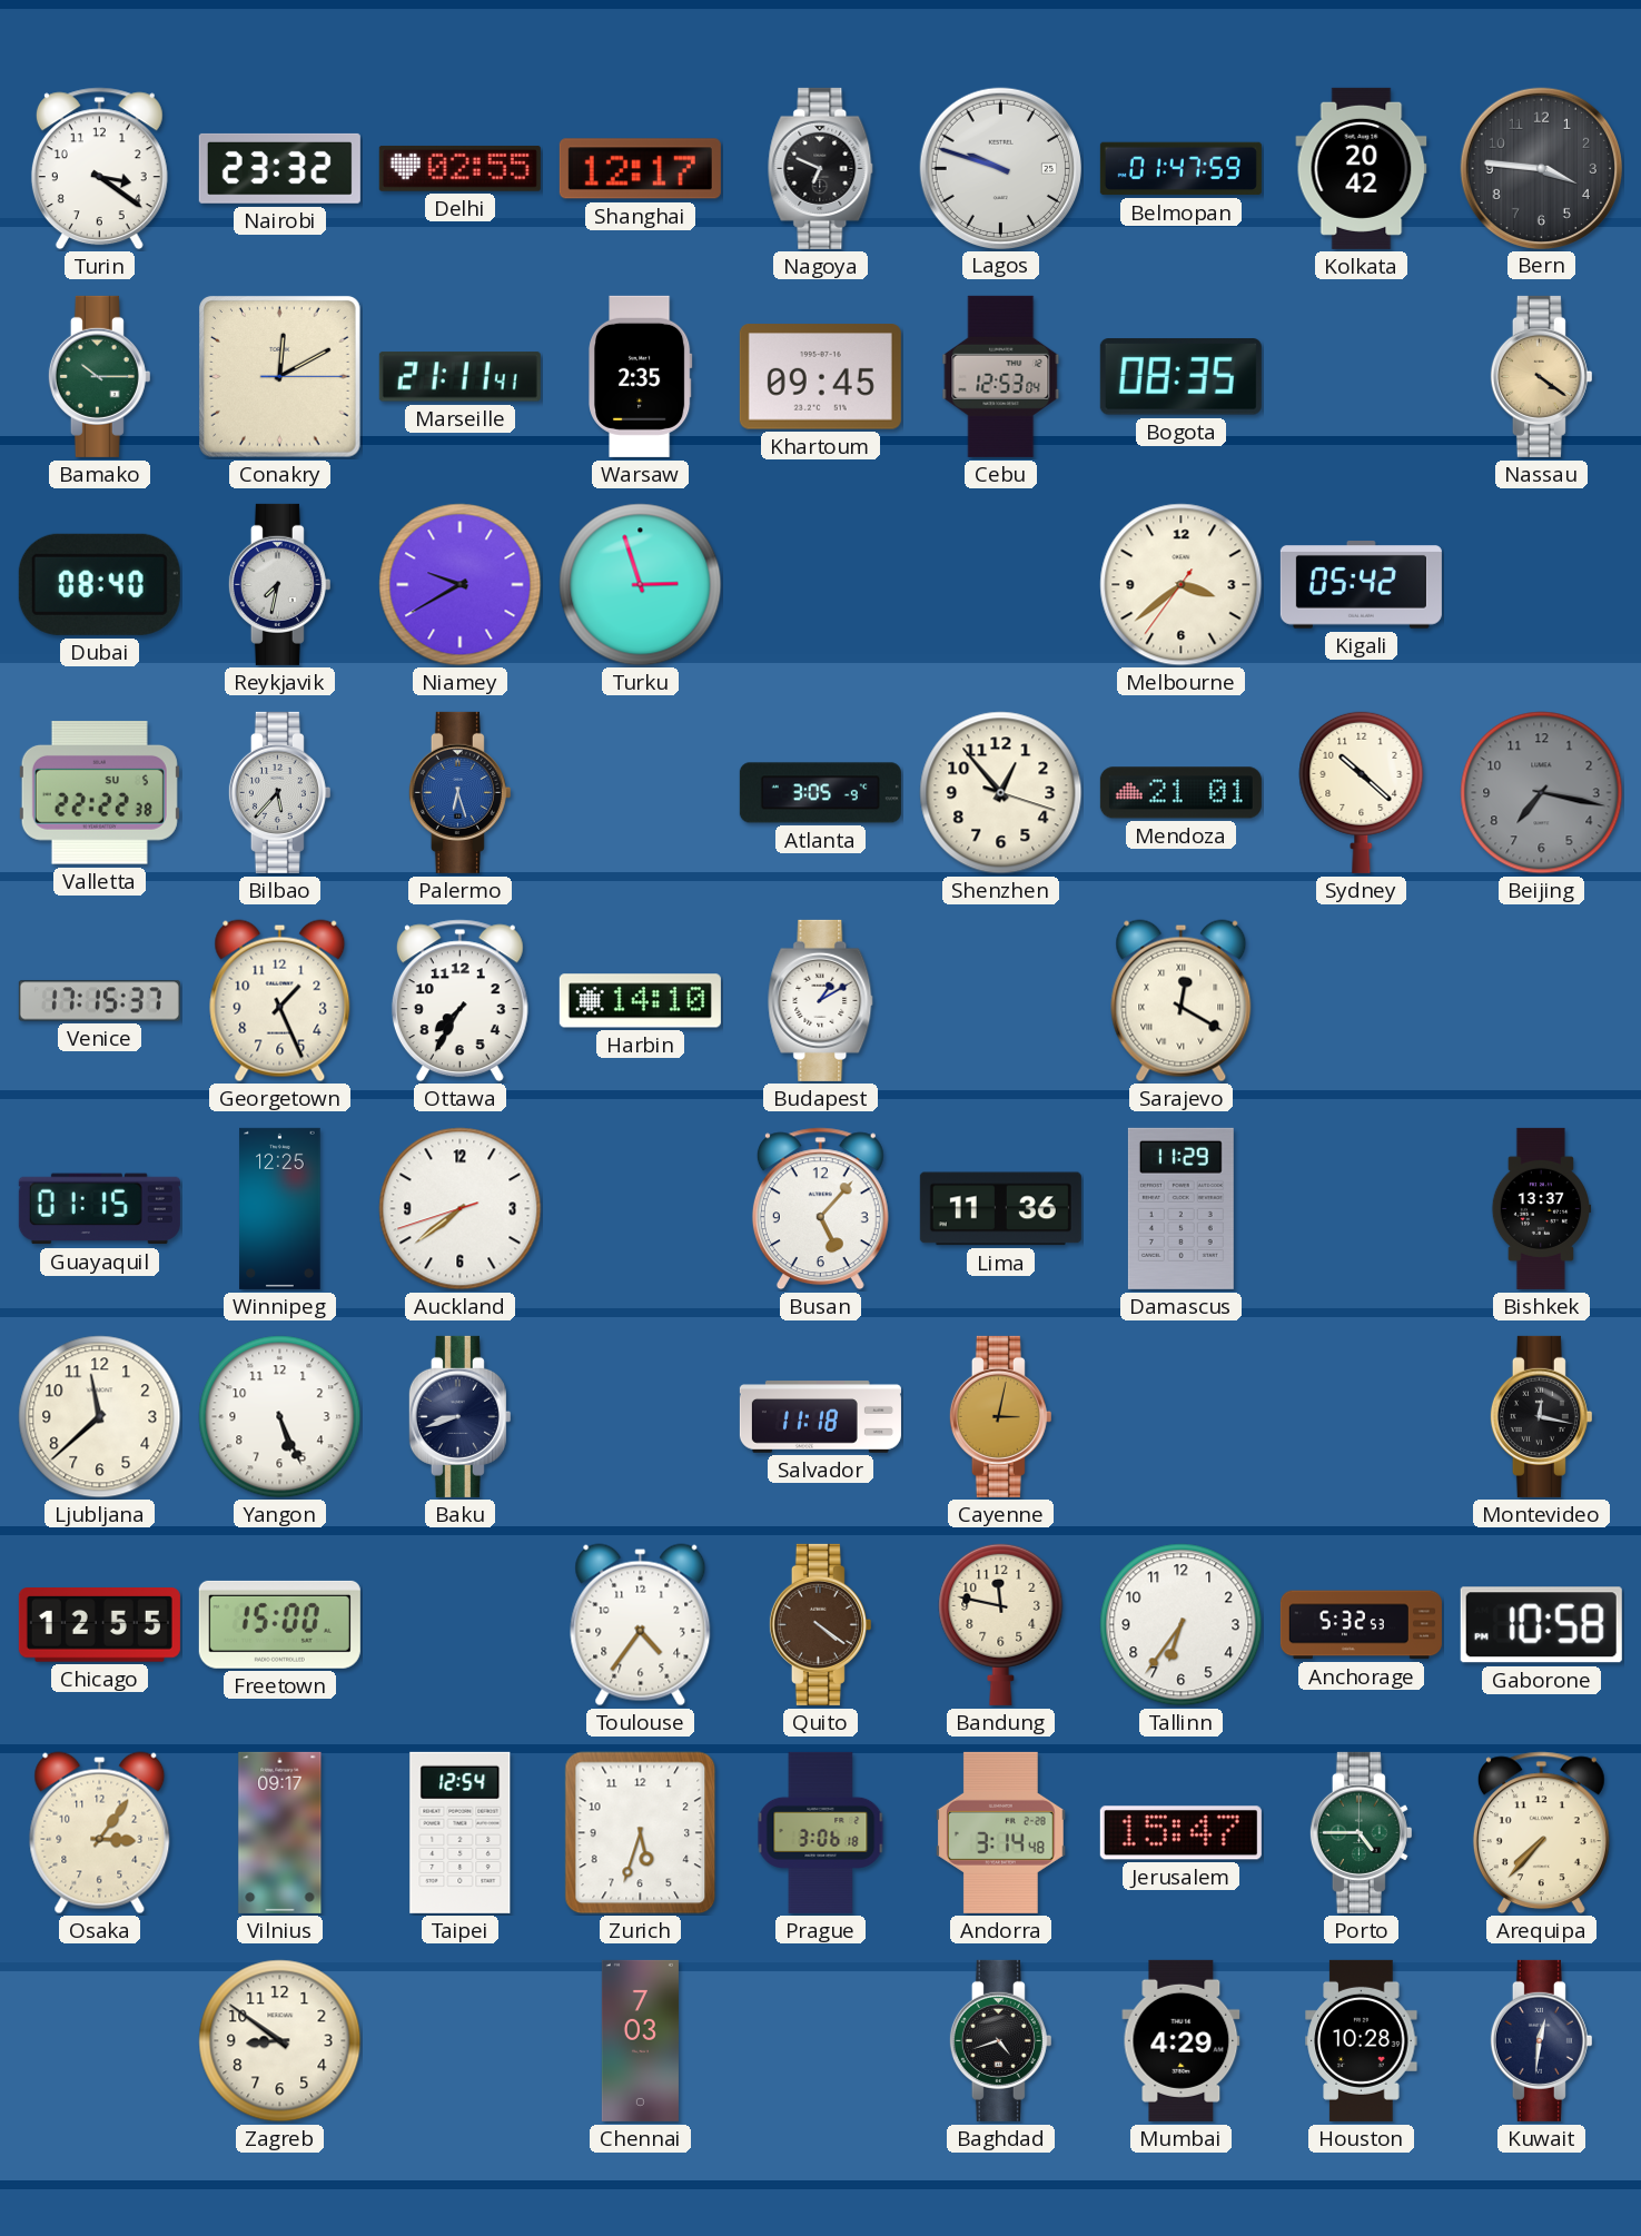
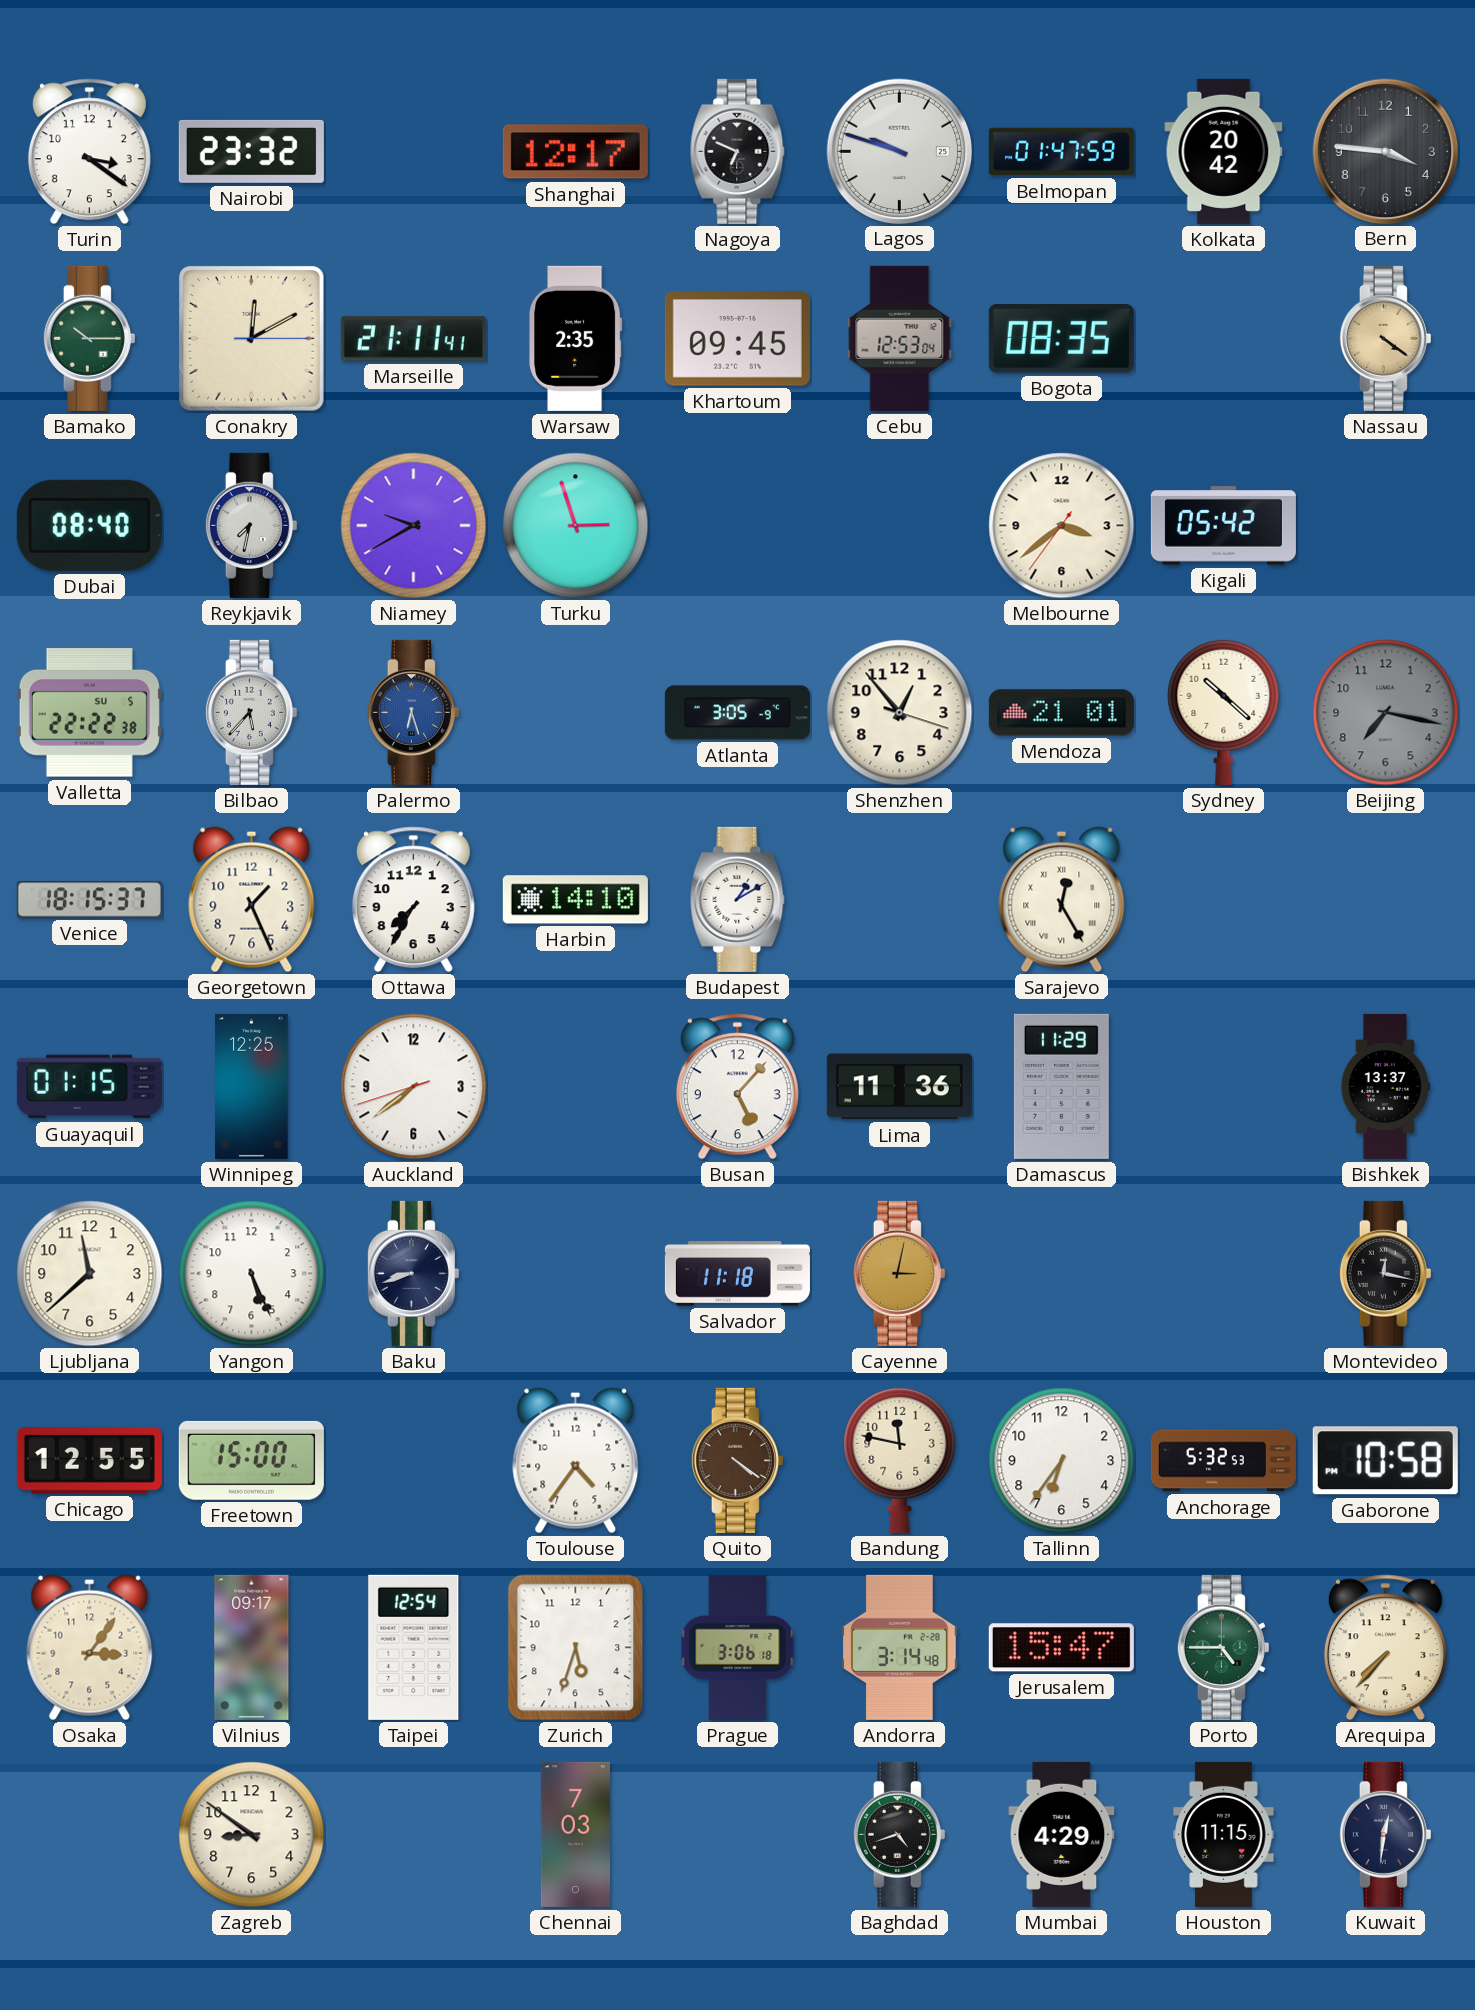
Delhi: 02:55 -> none
Venice: 17:15 -> 18:15
Sarajevo: 12:20 -> 12:25
Houston: 10:28 -> 11:15
